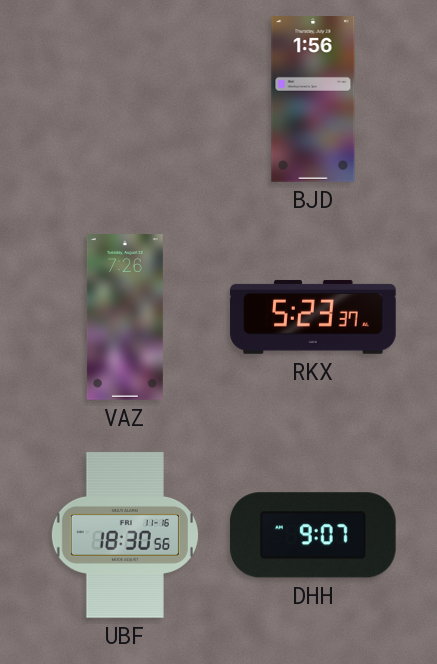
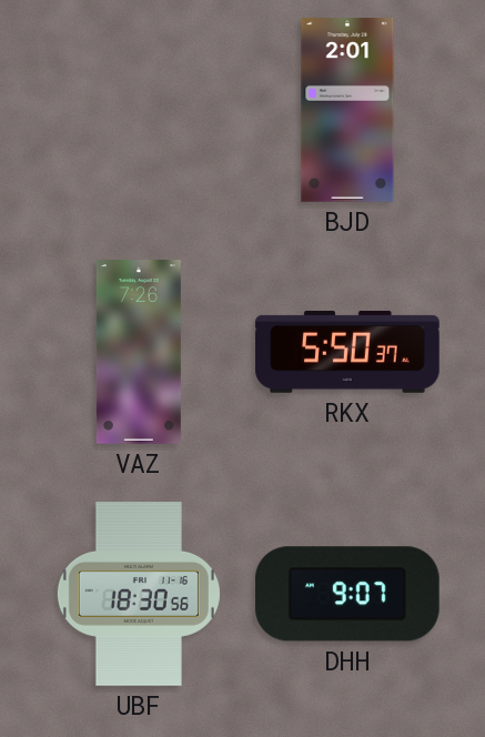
BJD: 1:56 -> 2:01
RKX: 5:23 -> 5:50
